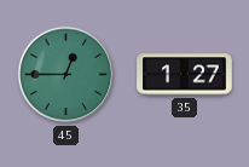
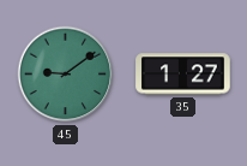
45: 12:45 -> 9:09
